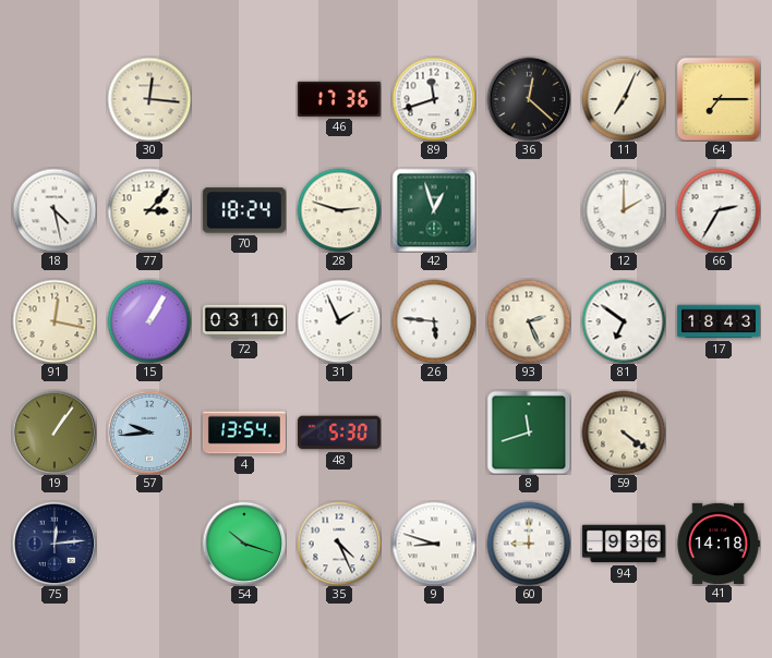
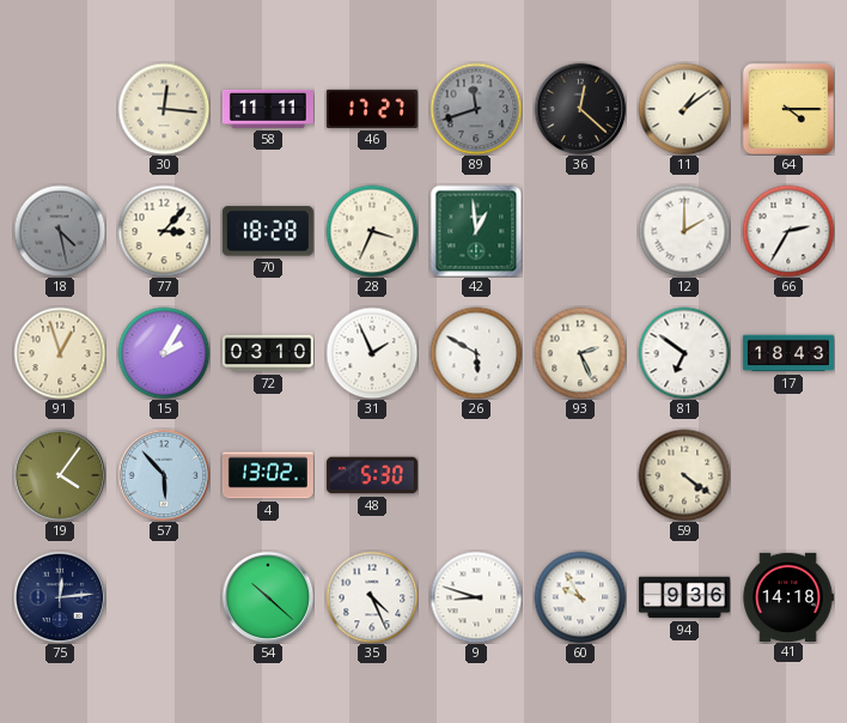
58: none -> 11:11
46: 17:36 -> 17:27
89 dial: white -> grey
11: 7:04 -> 1:09
64: 7:15 -> 4:15
18 dial: white -> grey
70: 18:24 -> 18:28
28: 2:48 -> 3:34
42: 12:57 -> 12:59
91: 12:17 -> 12:57
15: 1:05 -> 2:05
26: 5:46 -> 5:50
19: 1:06 -> 4:06
57: 9:44 -> 5:53
4: 13:54 -> 13:02
8: 11:42 -> none
54: 10:18 -> 10:22
60: 9:00 -> 9:55
